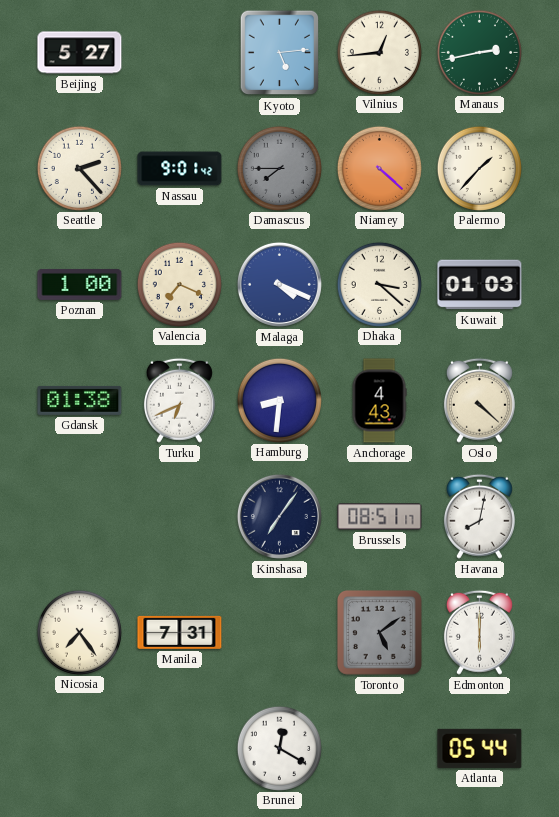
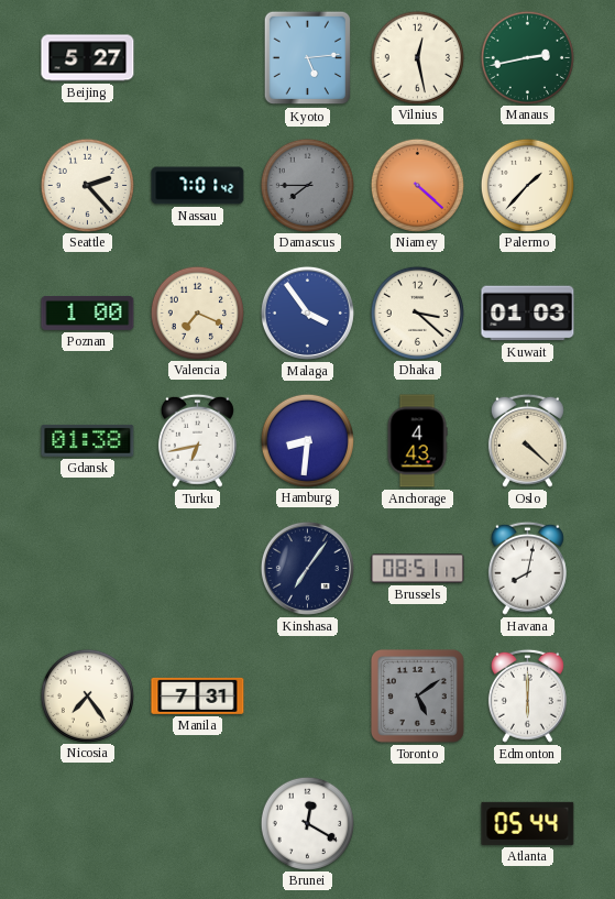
Vilnius: 12:44 -> 12:28
Nassau: 9:01 -> 7:01
Malaga: 4:19 -> 3:54
Turku: 6:41 -> 6:43
